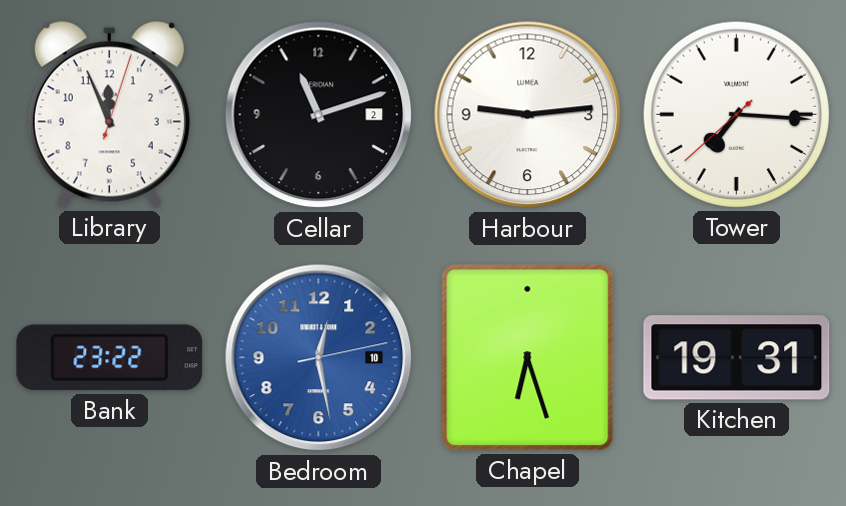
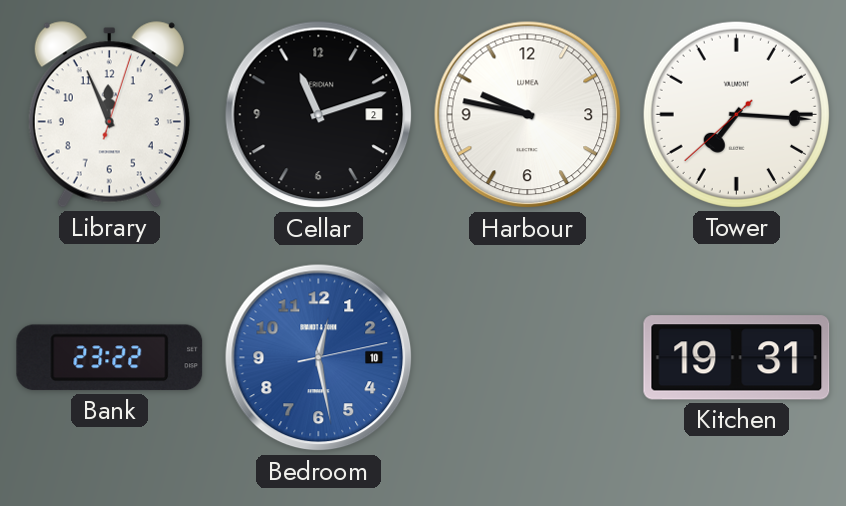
Harbour: 9:14 -> 9:47
Chapel: 6:27 -> none
